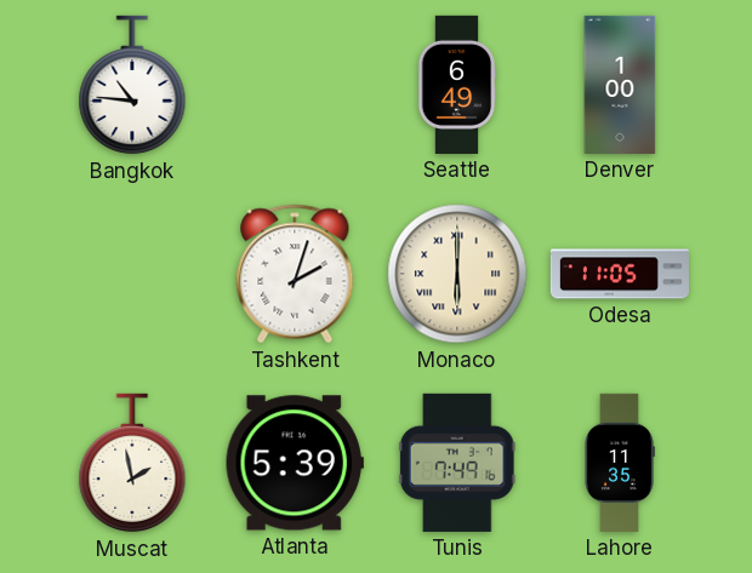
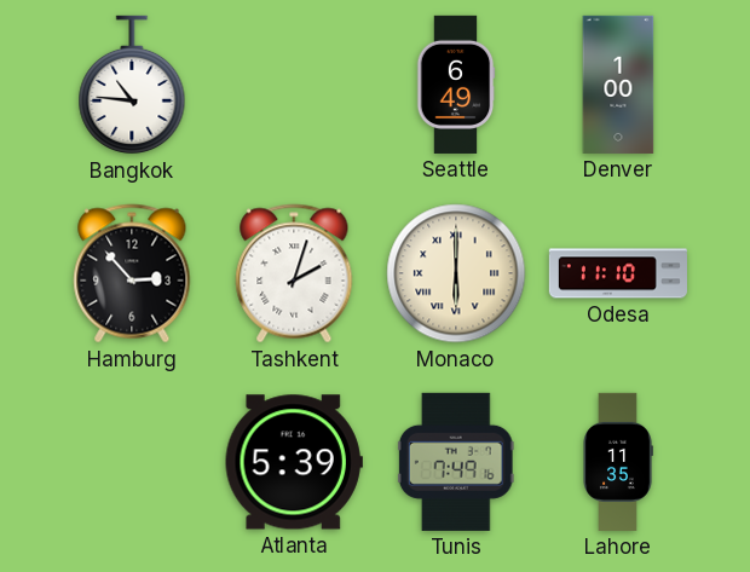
Hamburg: none -> 2:53
Odesa: 11:05 -> 11:10
Muscat: 1:58 -> none
